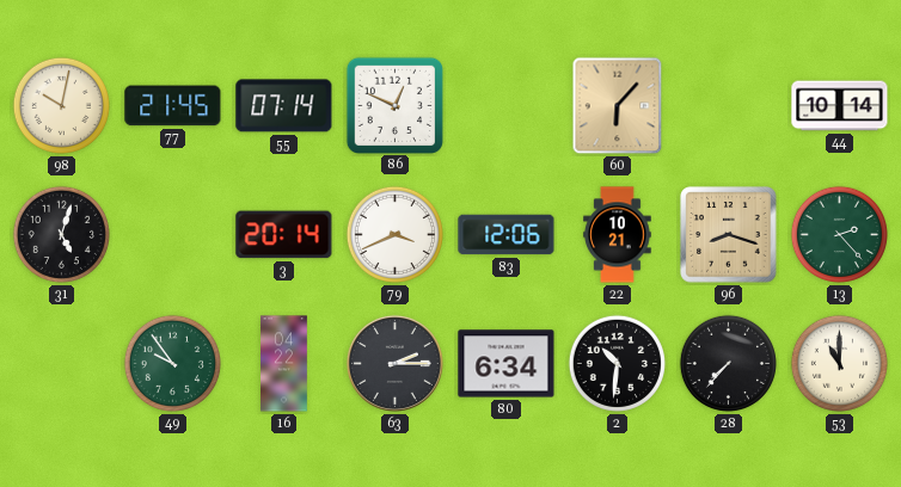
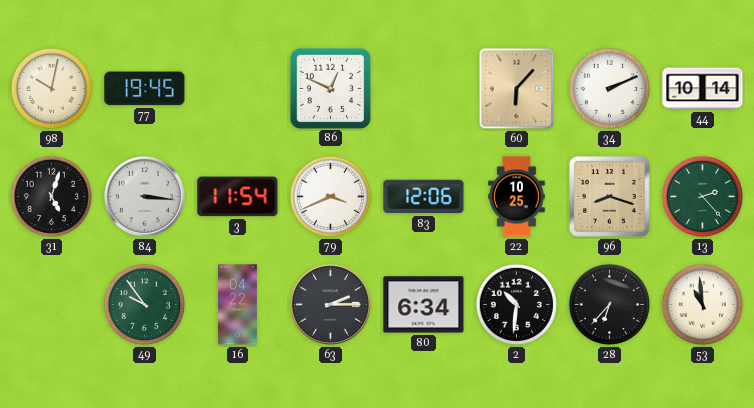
77: 21:45 -> 19:45
55: 07:14 -> none
34: none -> 2:11
84: none -> 3:16
3: 20:14 -> 11:54
22: 10:21 -> 10:25
28: 7:37 -> 6:37
53: 11:00 -> 10:59
